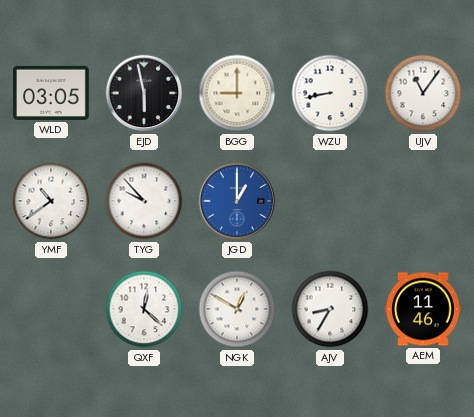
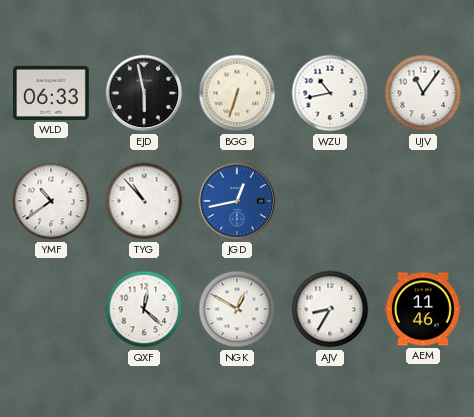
WLD: 03:05 -> 06:33
BGG: 9:00 -> 6:33
WZU: 8:43 -> 10:43
TYG: 9:53 -> 10:53
JGD: 1:00 -> 12:43
